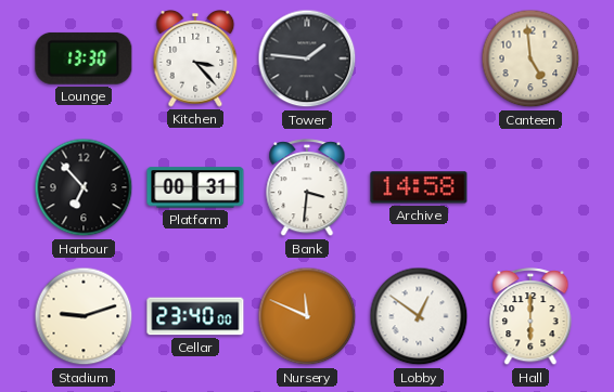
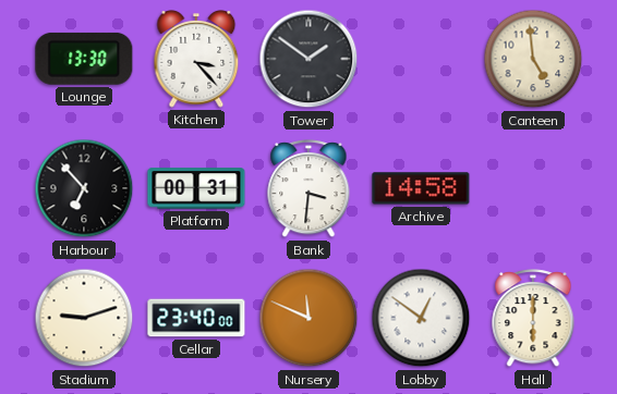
Tower: 1:46 -> 1:51
